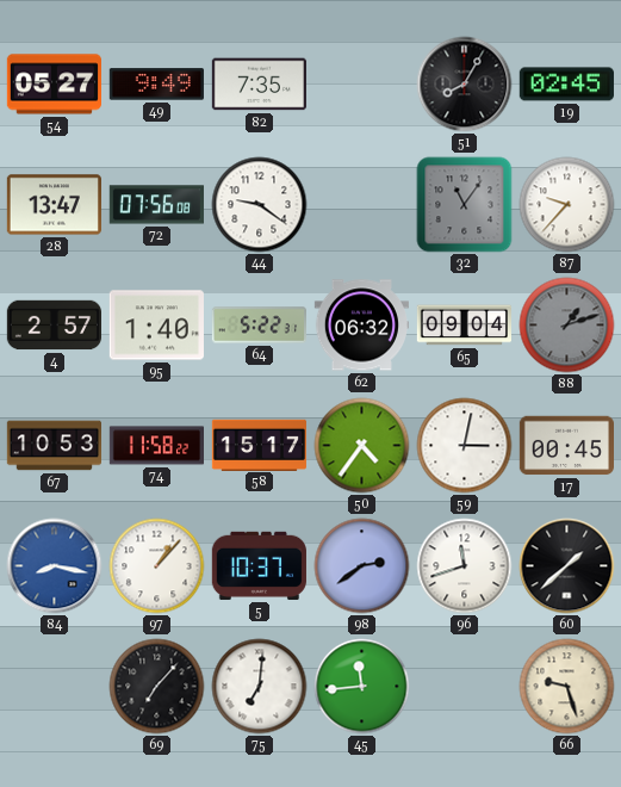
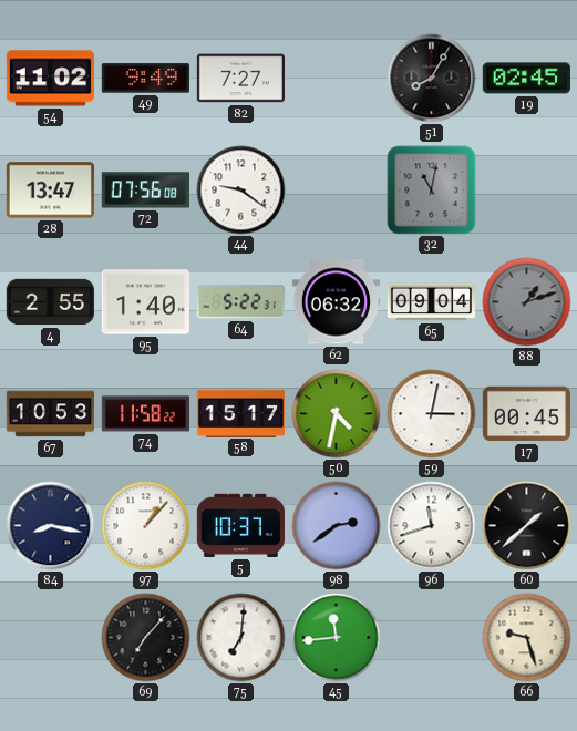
54: 05:27 -> 11:02
82: 7:35 -> 7:27
32: 11:06 -> 11:02
87: 9:37 -> none
4: 2:57 -> 2:55
50: 4:36 -> 4:32
84 dial: blue -> navy
